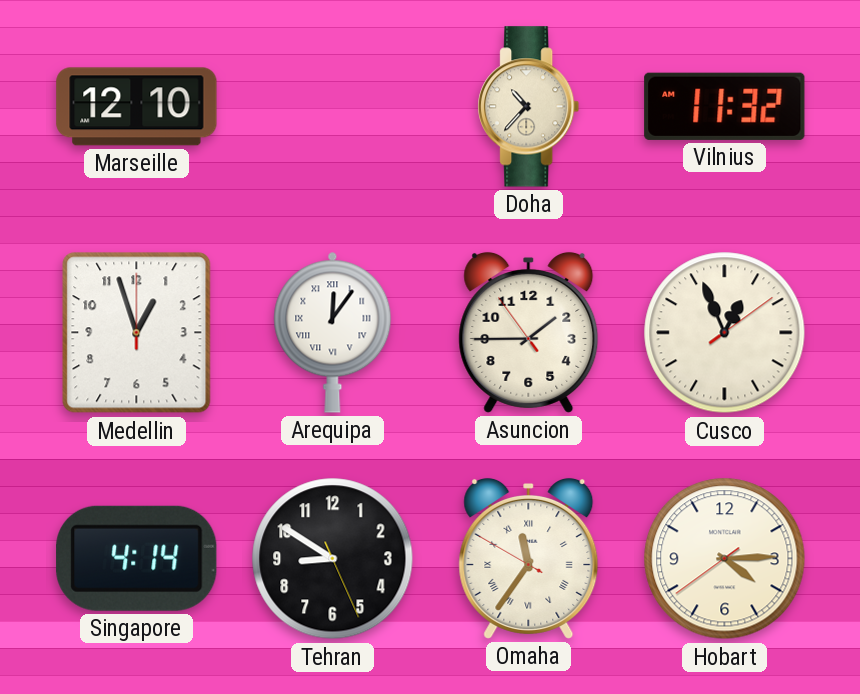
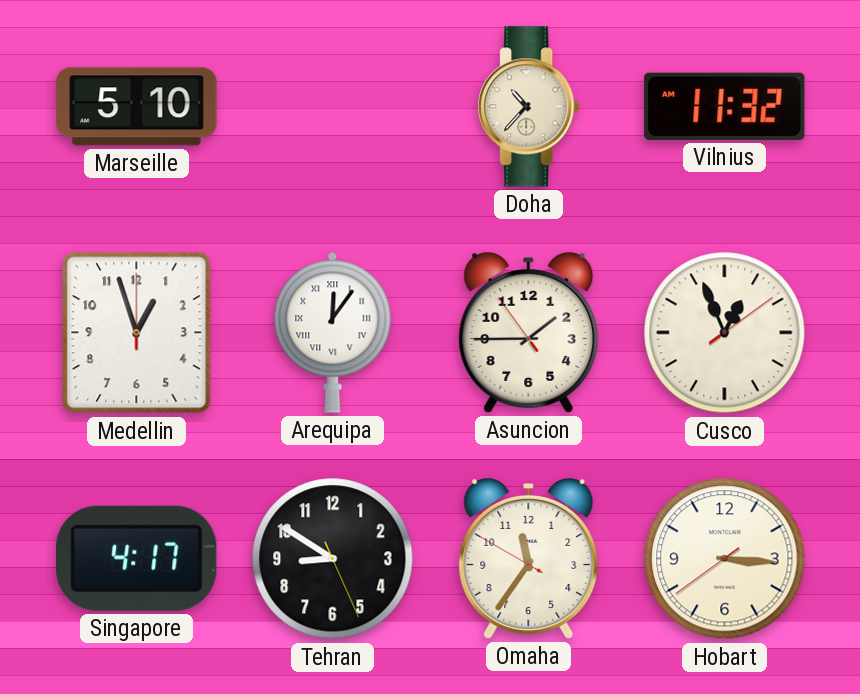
Marseille: 12:10 -> 5:10
Singapore: 4:14 -> 4:17
Omaha numerals: Roman -> Arabic
Hobart: 4:14 -> 3:15
